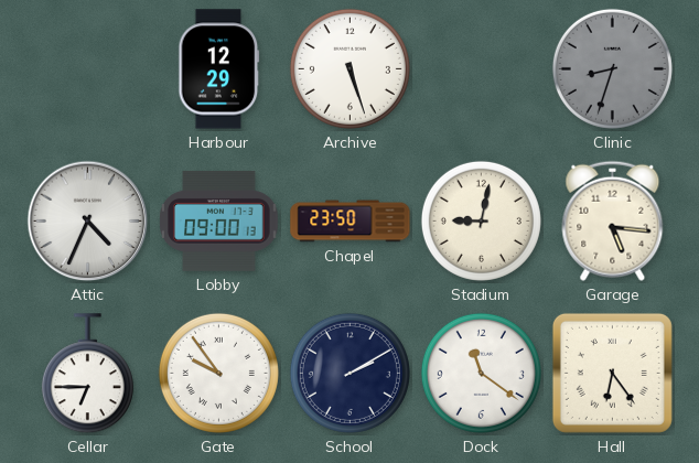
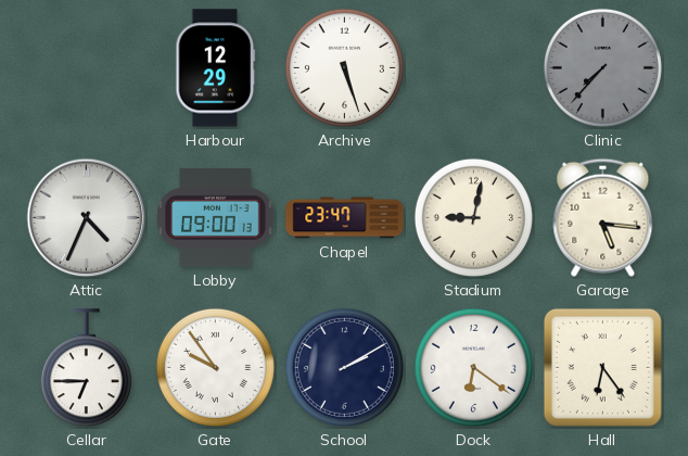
Clinic: 8:33 -> 7:37
Chapel: 23:50 -> 23:47
Dock: 11:21 -> 6:21
